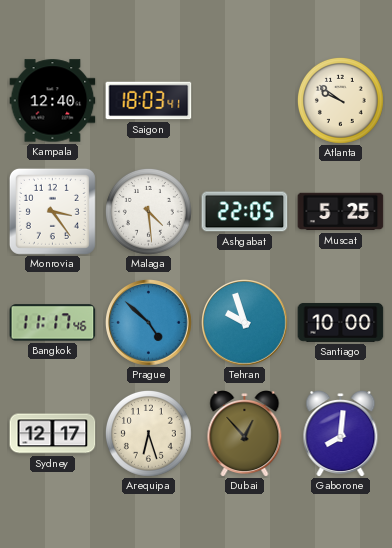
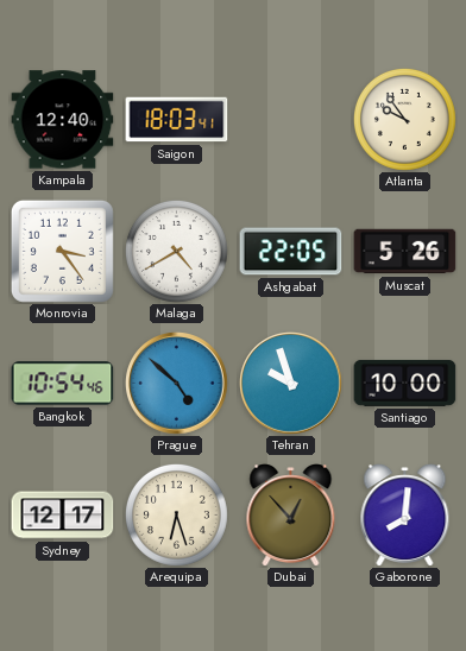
Atlanta: 9:51 -> 9:54
Malaga: 4:29 -> 4:40
Muscat: 5:25 -> 5:26
Bangkok: 11:17 -> 10:54
